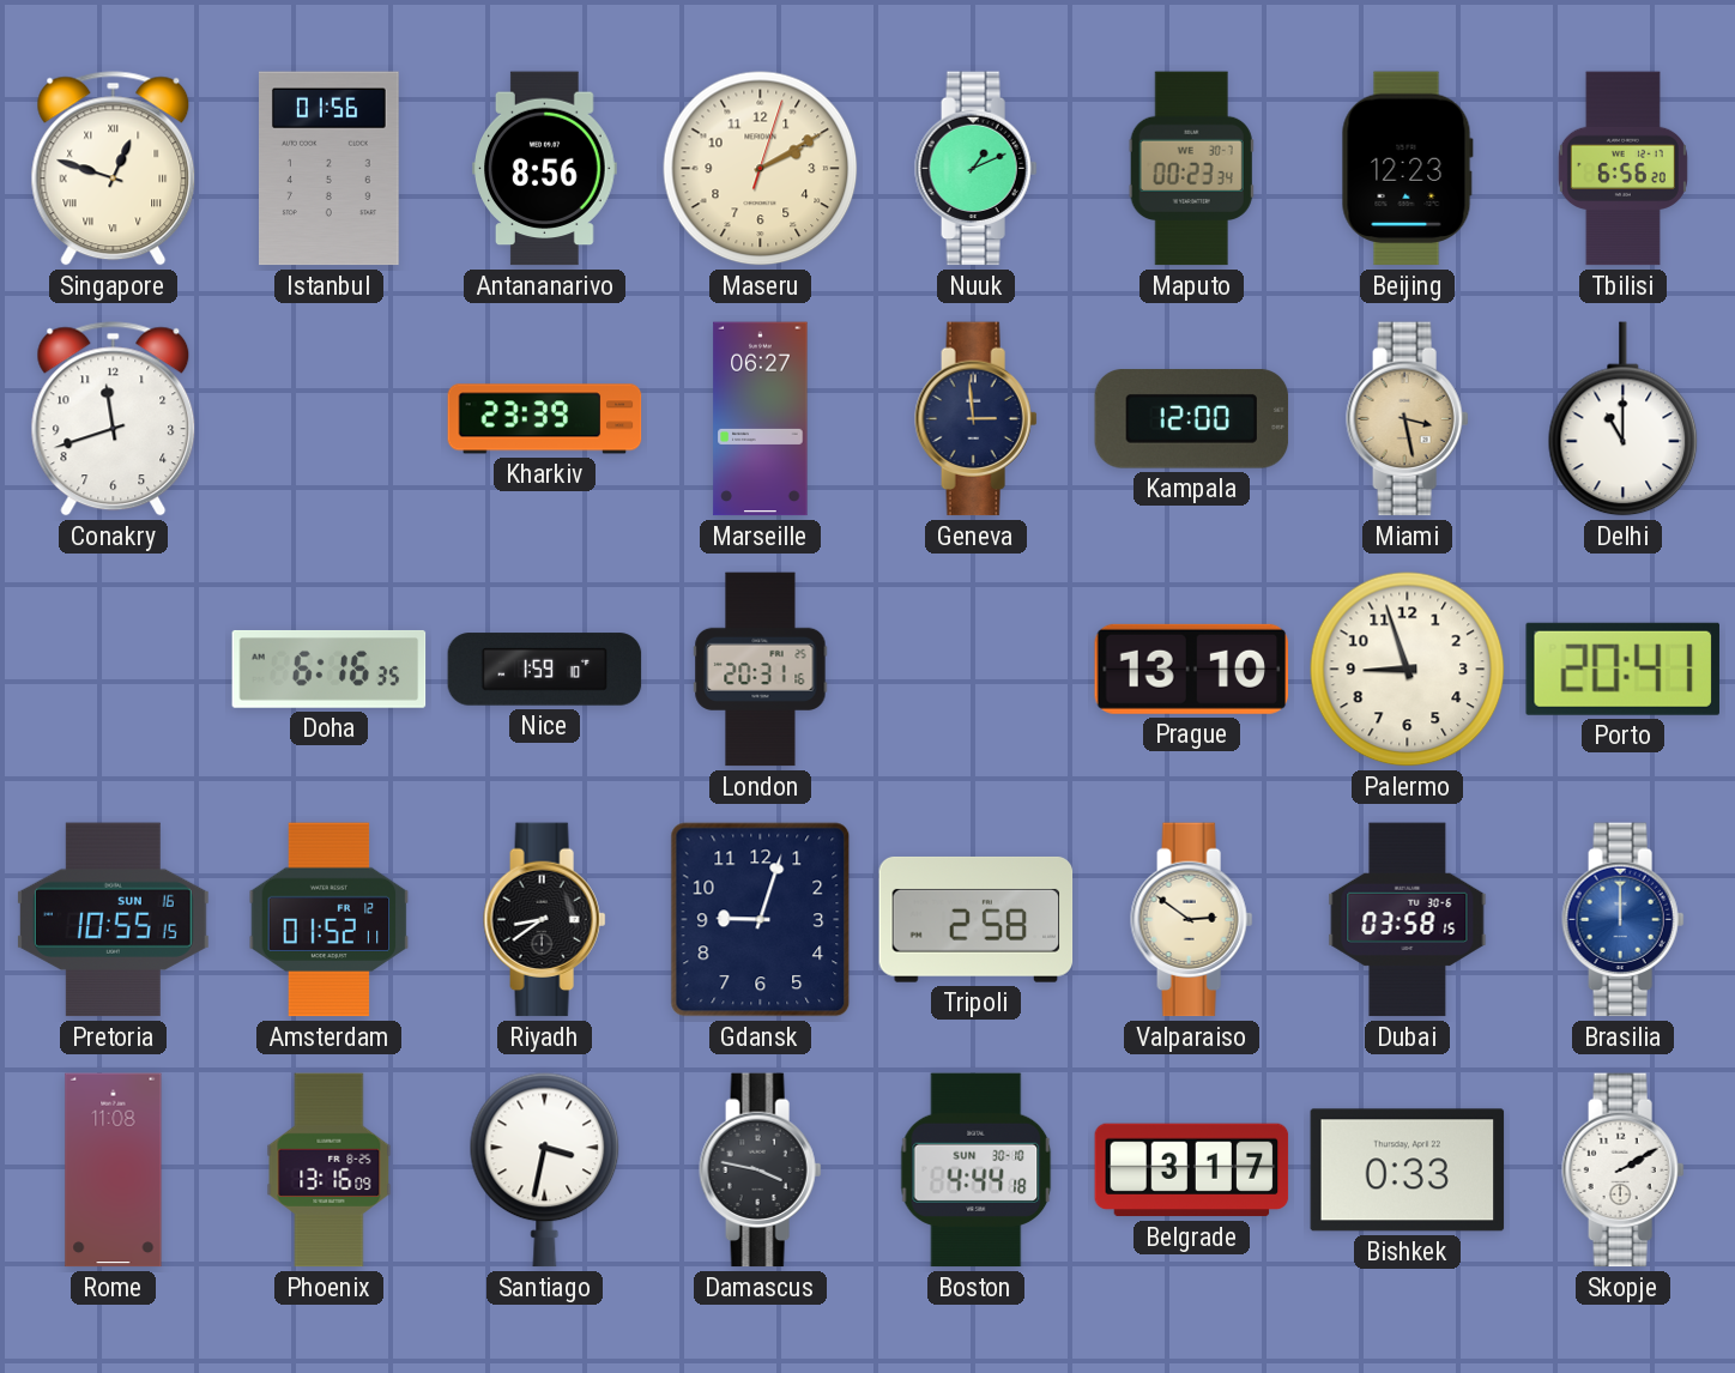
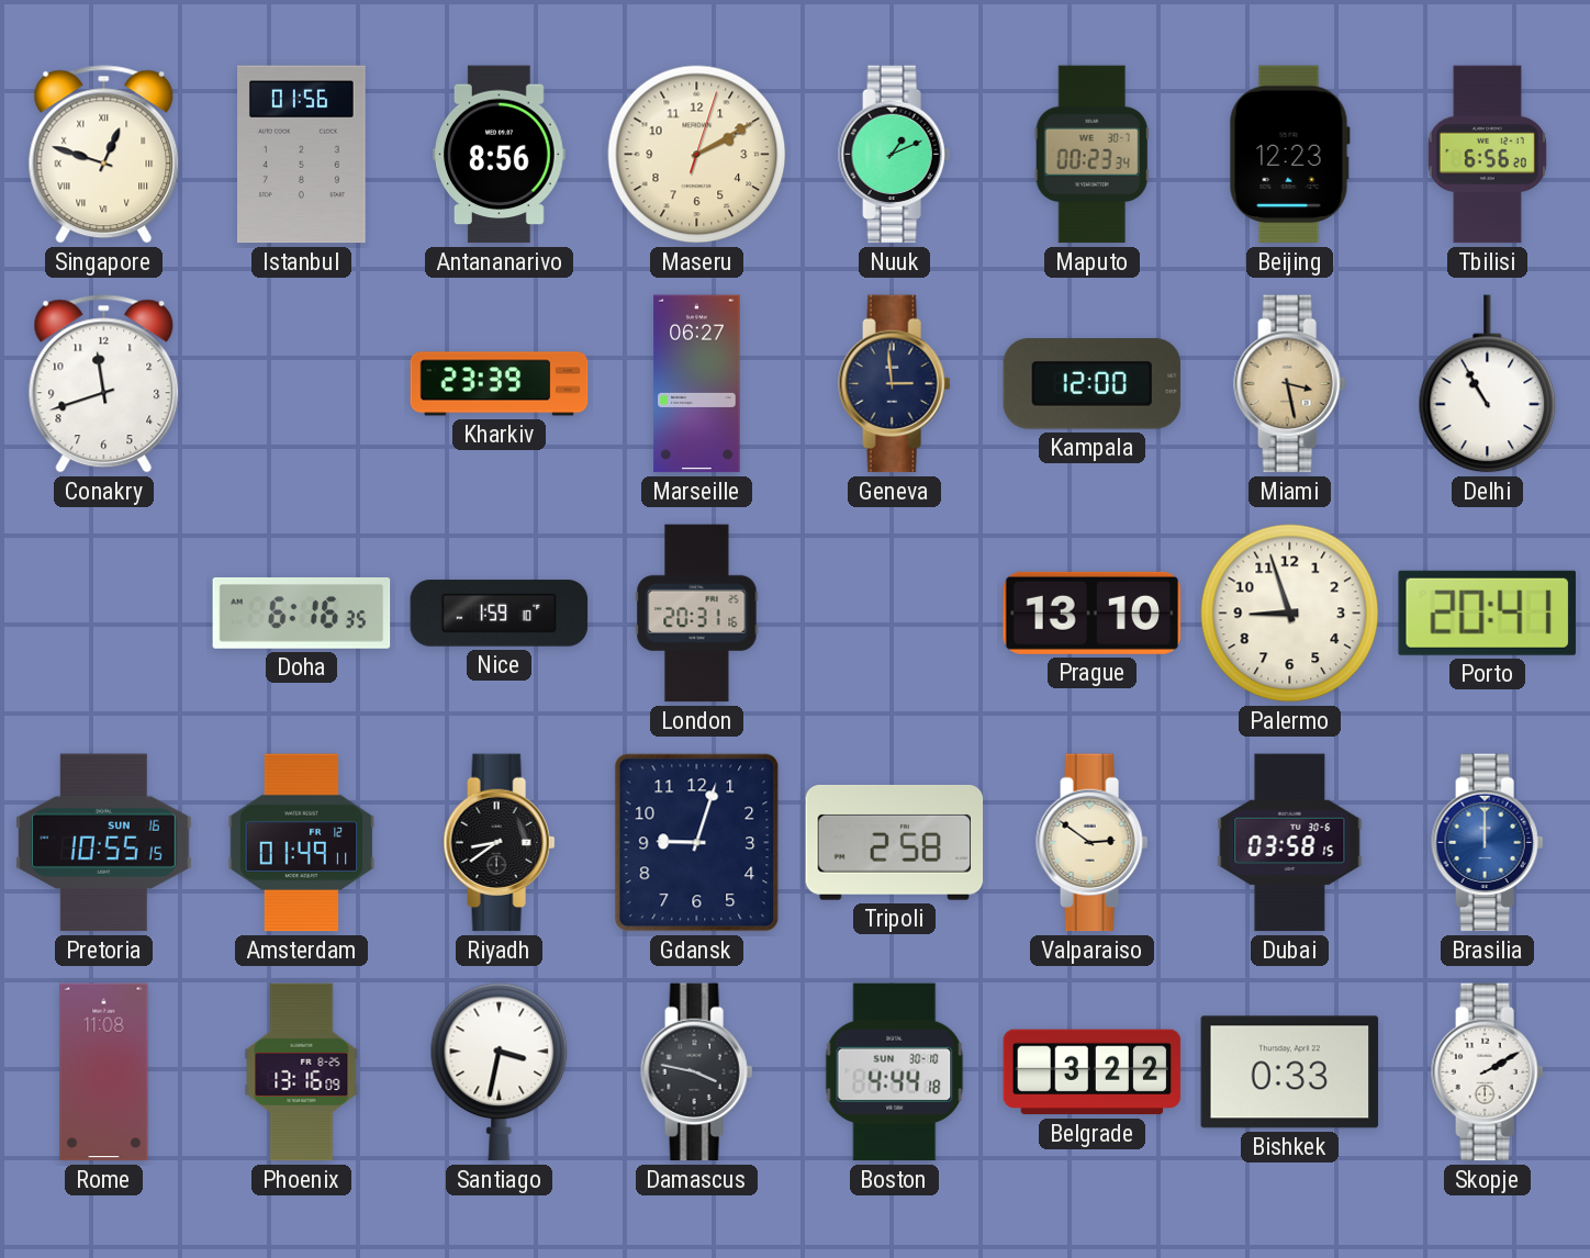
Delhi: 11:00 -> 10:55
Amsterdam: 01:52 -> 01:49
Belgrade: 3:17 -> 3:22
